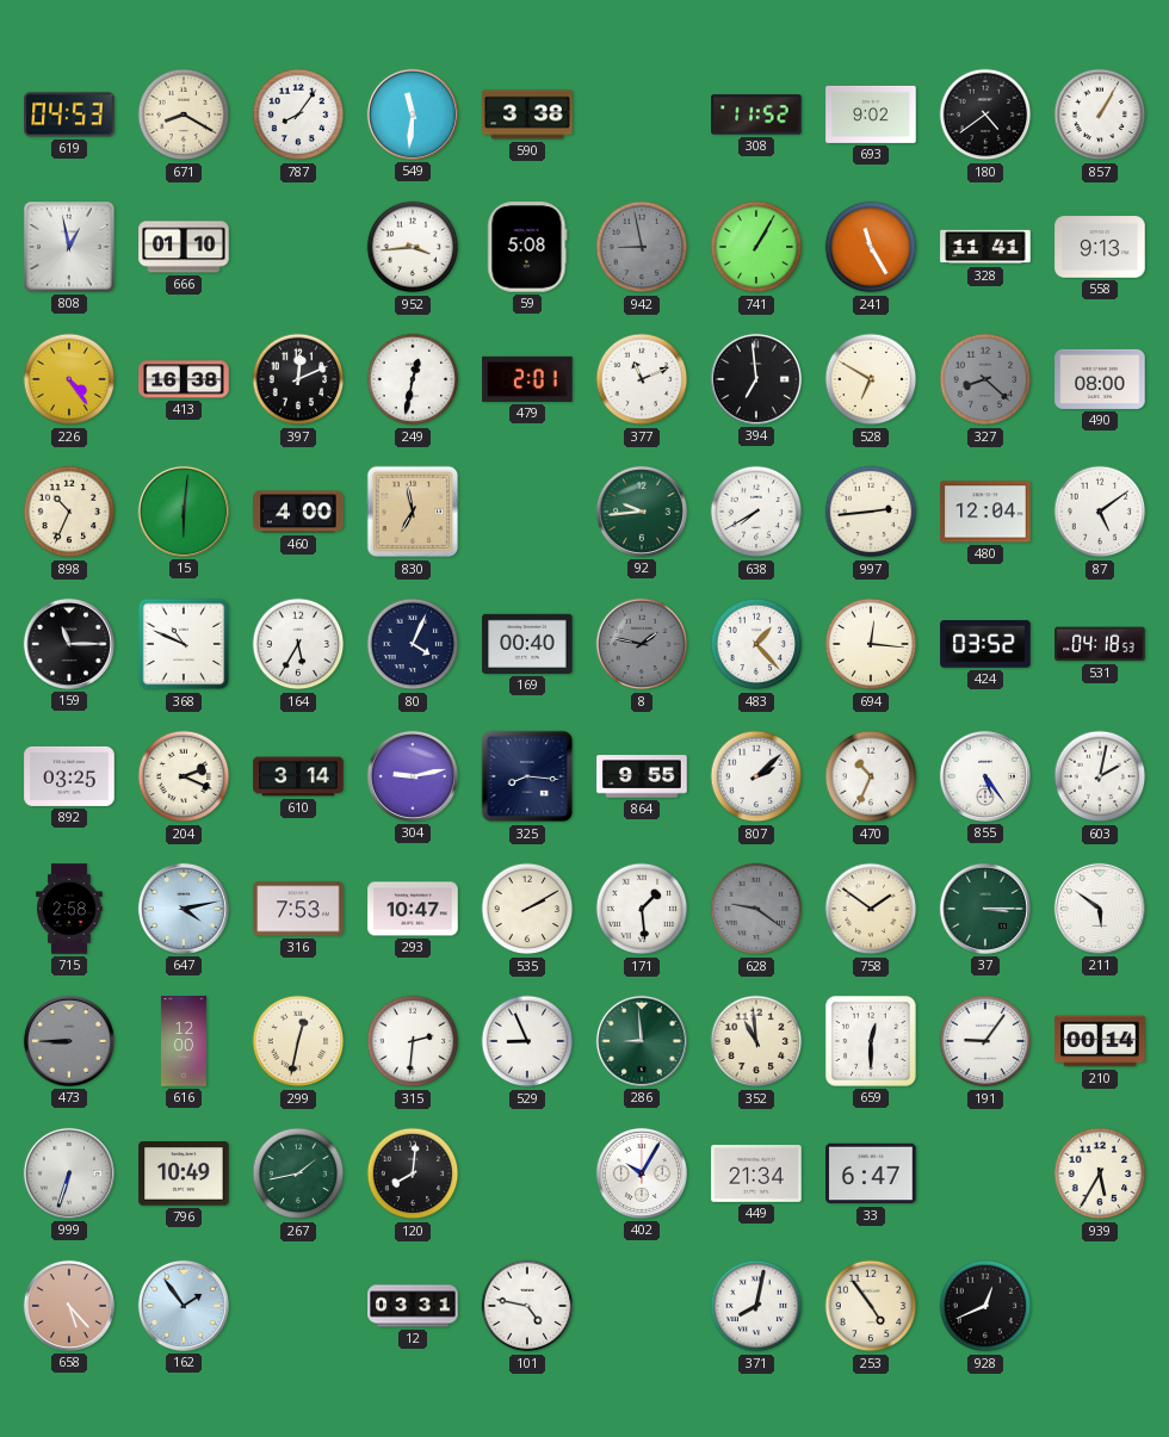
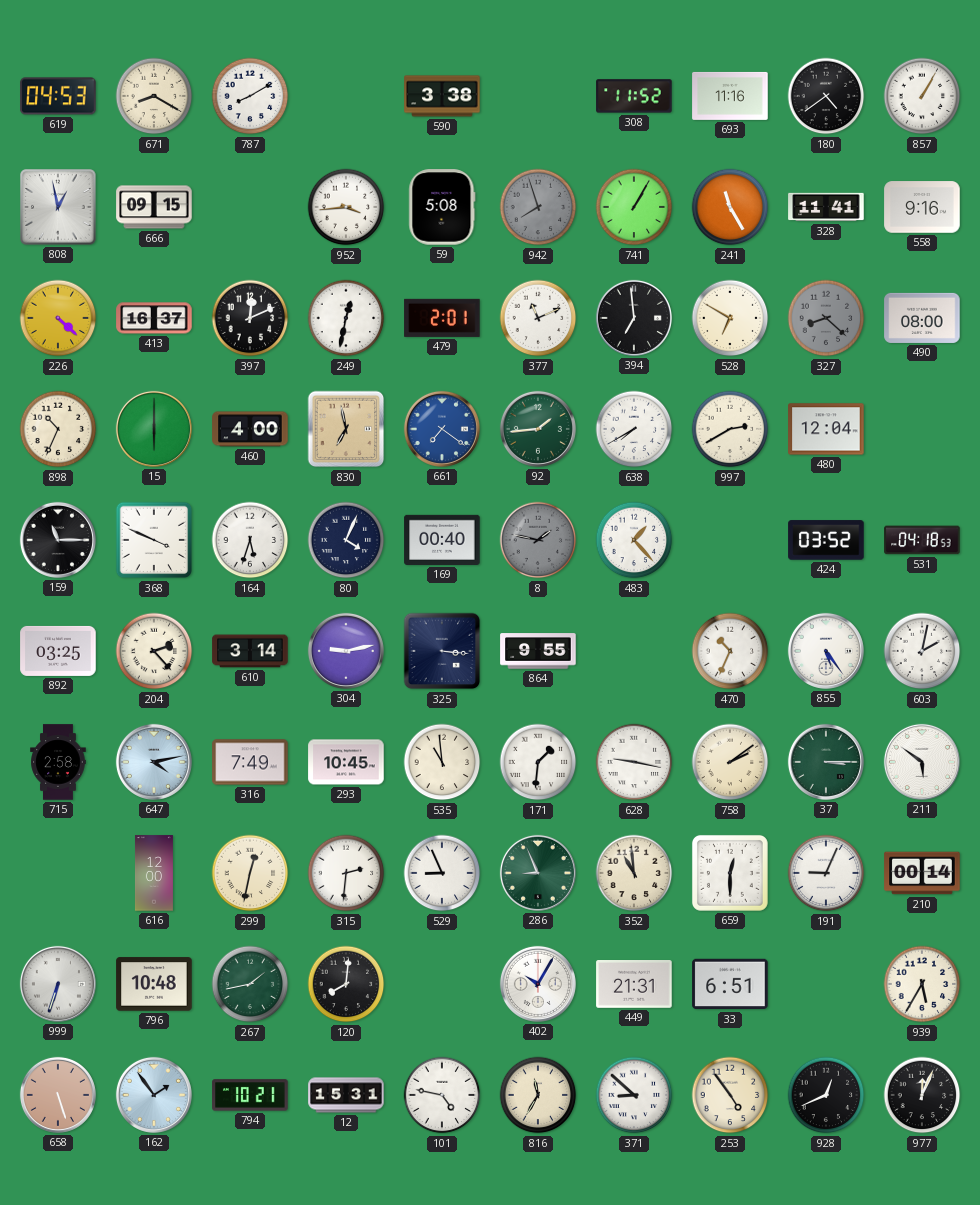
787: 8:06 -> 8:10
549: 11:31 -> none
693: 9:02 -> 11:16
666: 01:10 -> 09:15
942: 8:58 -> 7:57
558: 9:13 -> 9:16
226: 4:24 -> 4:22
413: 16:38 -> 16:37
15: 6:01 -> 6:00
661: none -> 7:21
92: 9:44 -> 1:44
997: 2:44 -> 2:40
87: 5:09 -> none
368: 10:49 -> 3:49
164: 5:35 -> 5:33
694: 12:16 -> none
204: 2:19 -> 2:23
325: 8:16 -> 3:16
807: 2:08 -> none
316: 7:53 -> 7:49
293: 10:47 -> 10:45
535: 2:10 -> 10:59
171: 1:29 -> 1:31
628: 9:21 -> 9:17
628 dial: grey -> white
758: 1:51 -> 2:09
473: 8:45 -> none
286: 8:59 -> 8:56
191: 9:06 -> 9:04
796: 10:49 -> 10:48
449: 21:34 -> 21:31
33: 6:47 -> 6:51
658: 5:23 -> 5:27
794: none -> 10:21
12: 03:31 -> 15:31
816: none -> 11:35
371: 8:02 -> 8:52
977: none -> 12:04
